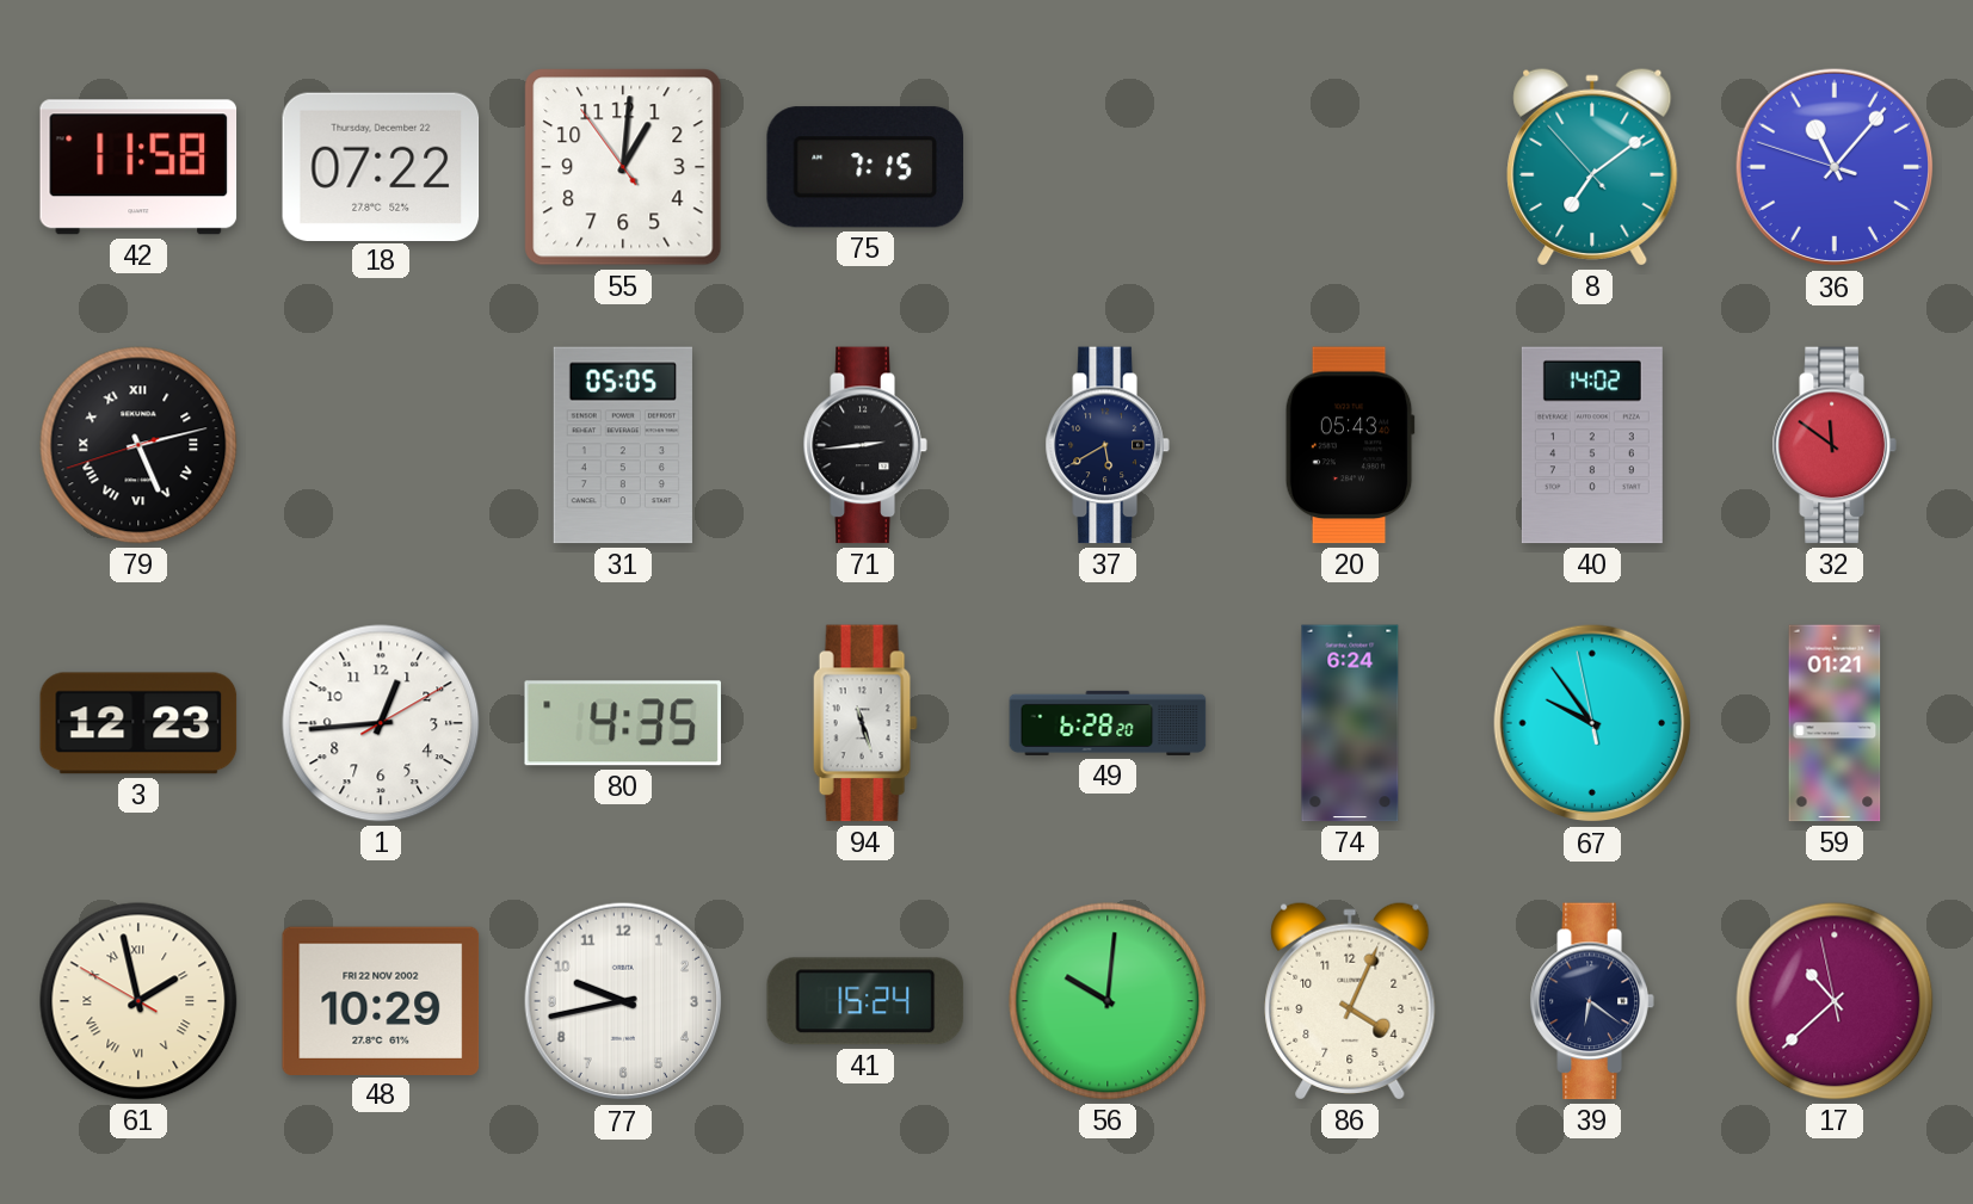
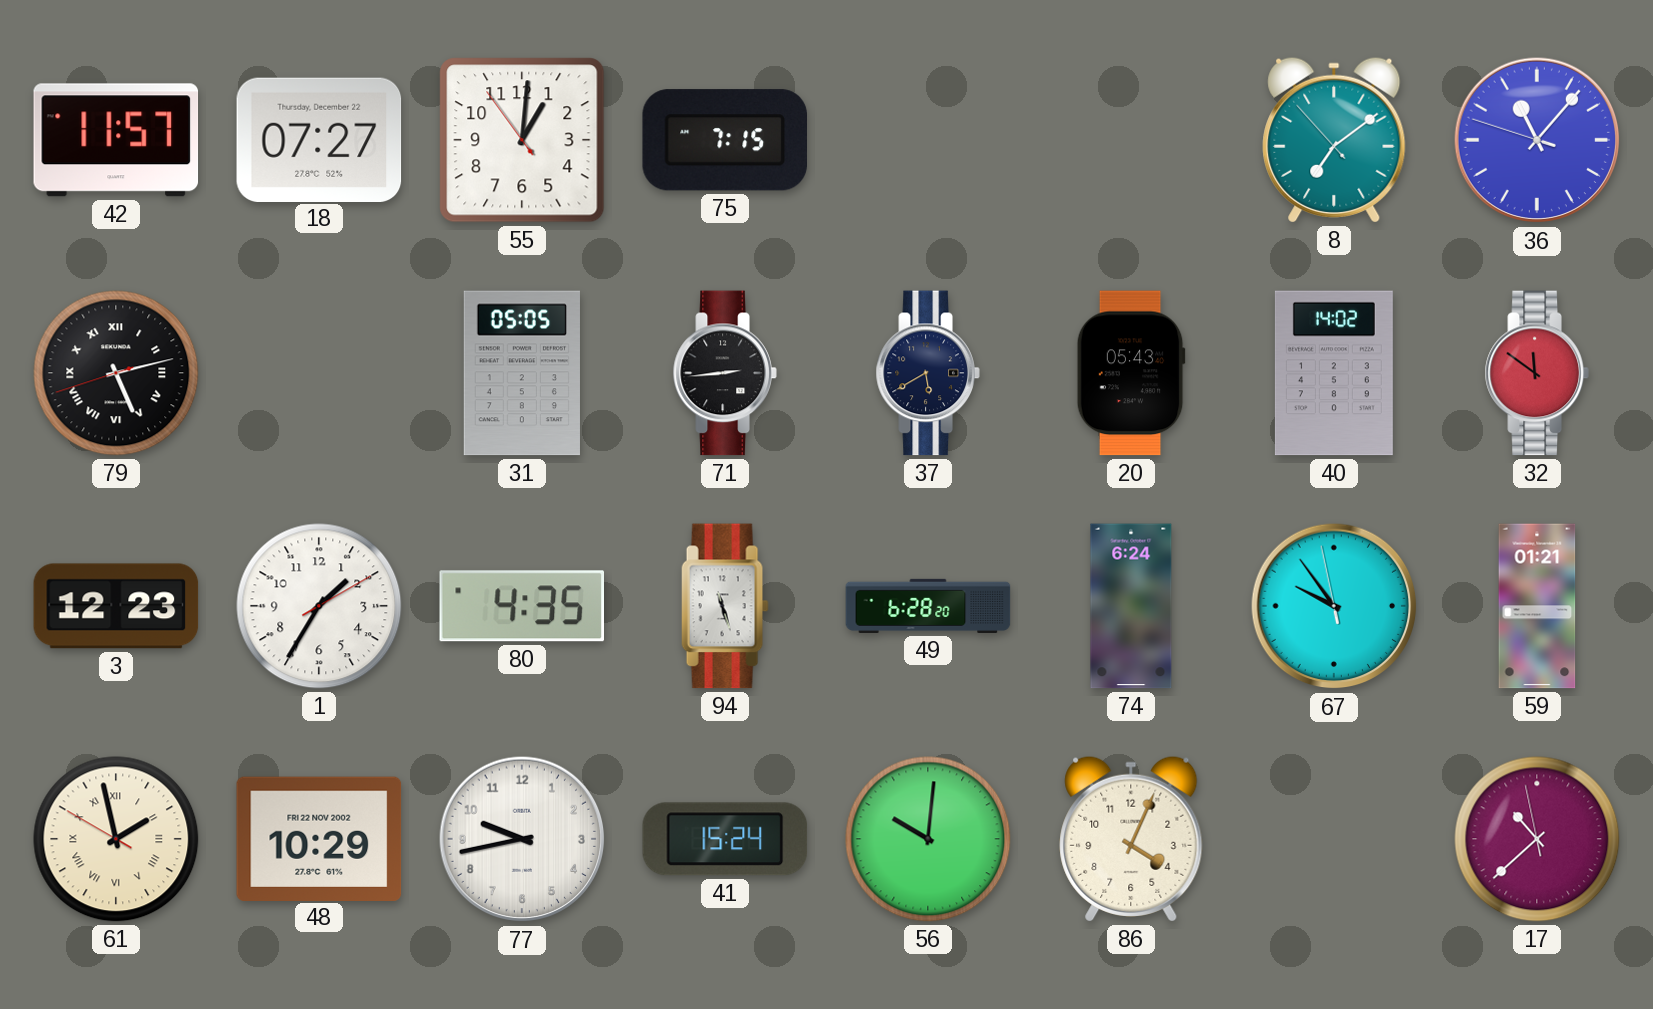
42: 11:58 -> 11:57
18: 07:22 -> 07:27
1: 12:44 -> 1:35
39: 6:21 -> none
